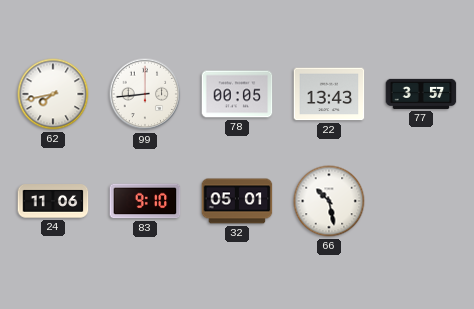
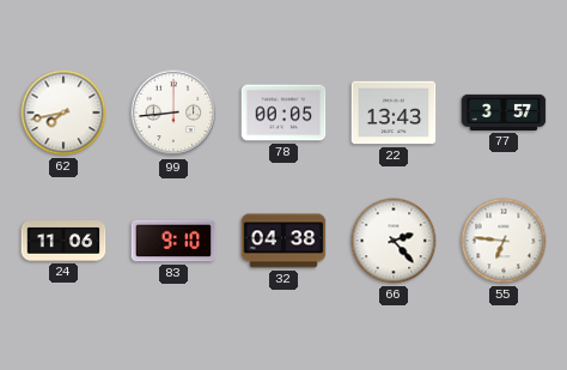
32: 05:01 -> 04:38
66: 10:28 -> 2:23
55: none -> 6:46
